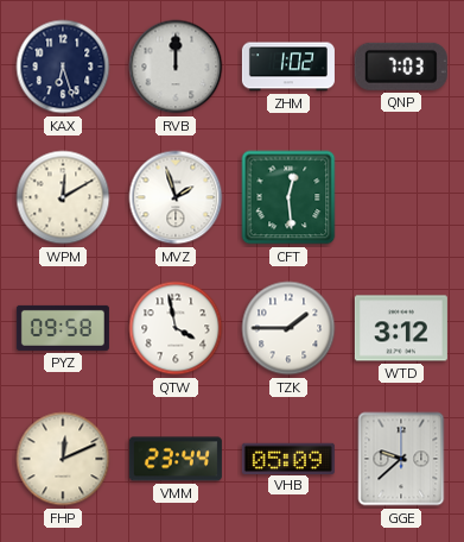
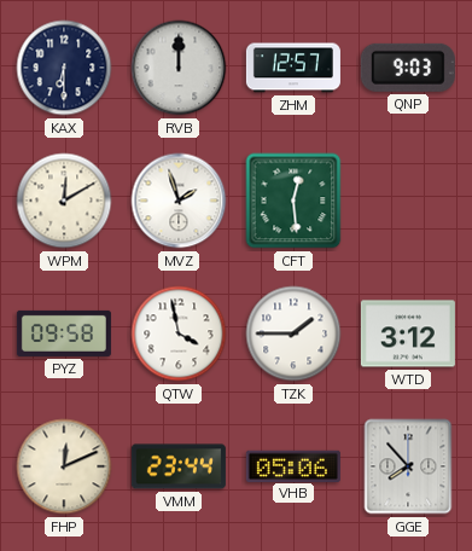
KAX: 6:27 -> 6:30
ZHM: 1:02 -> 12:57
QNP: 7:03 -> 9:03
VHB: 05:09 -> 05:06
GGE: 9:38 -> 7:53
